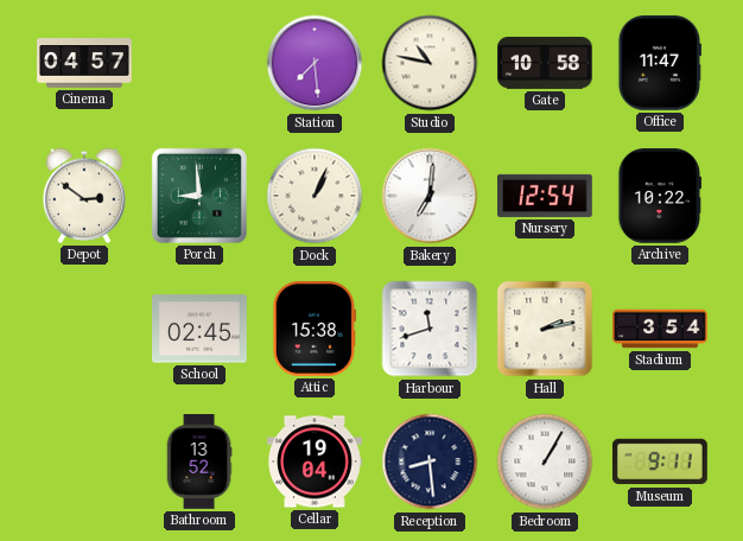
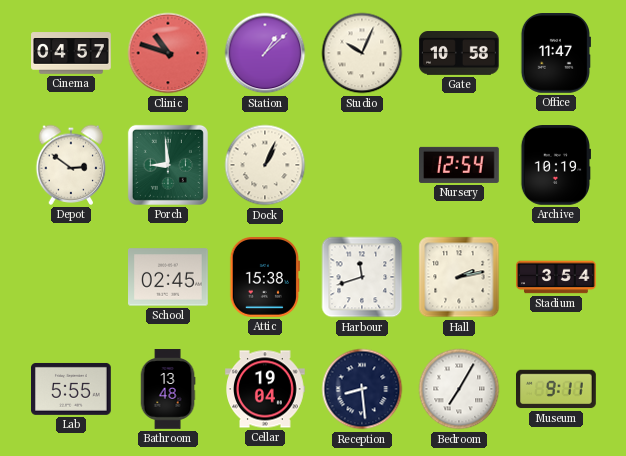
Clinic: none -> 10:48
Station: 7:29 -> 1:08
Studio: 10:47 -> 10:04
Bakery: 7:01 -> none
Archive: 10:22 -> 10:19
Lab: none -> 5:55
Bathroom: 13:52 -> 13:48
Bedroom: 1:05 -> 7:05
